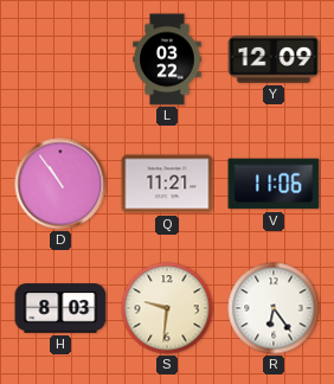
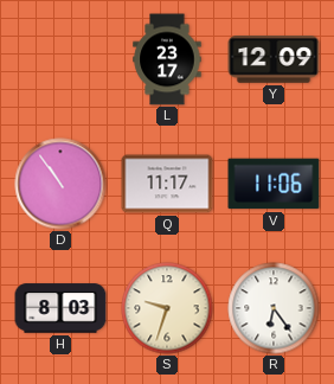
L: 03:22 -> 23:17
Q: 11:21 -> 11:17
S: 9:31 -> 9:33
